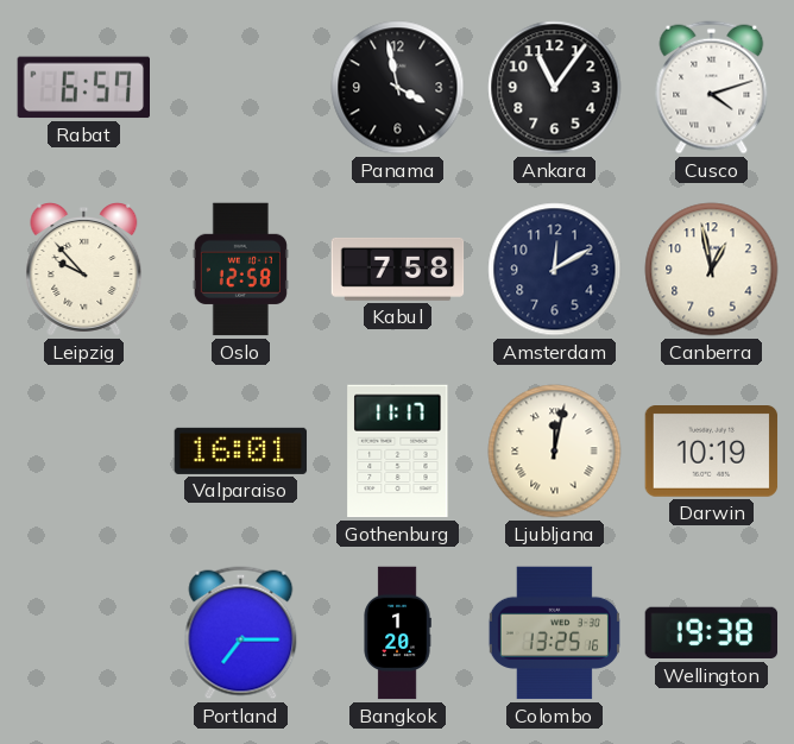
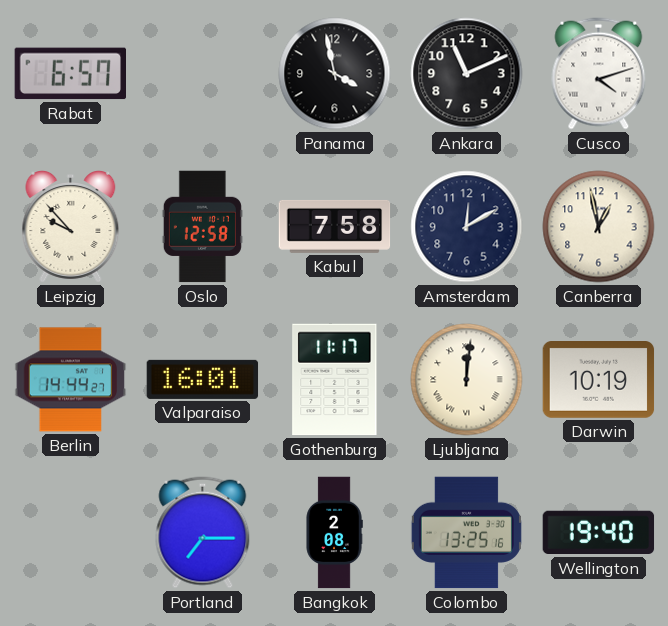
Ankara: 11:06 -> 11:11
Berlin: none -> 14:44
Ljubljana: 12:02 -> 12:01
Bangkok: 1:20 -> 2:08
Wellington: 19:38 -> 19:40
